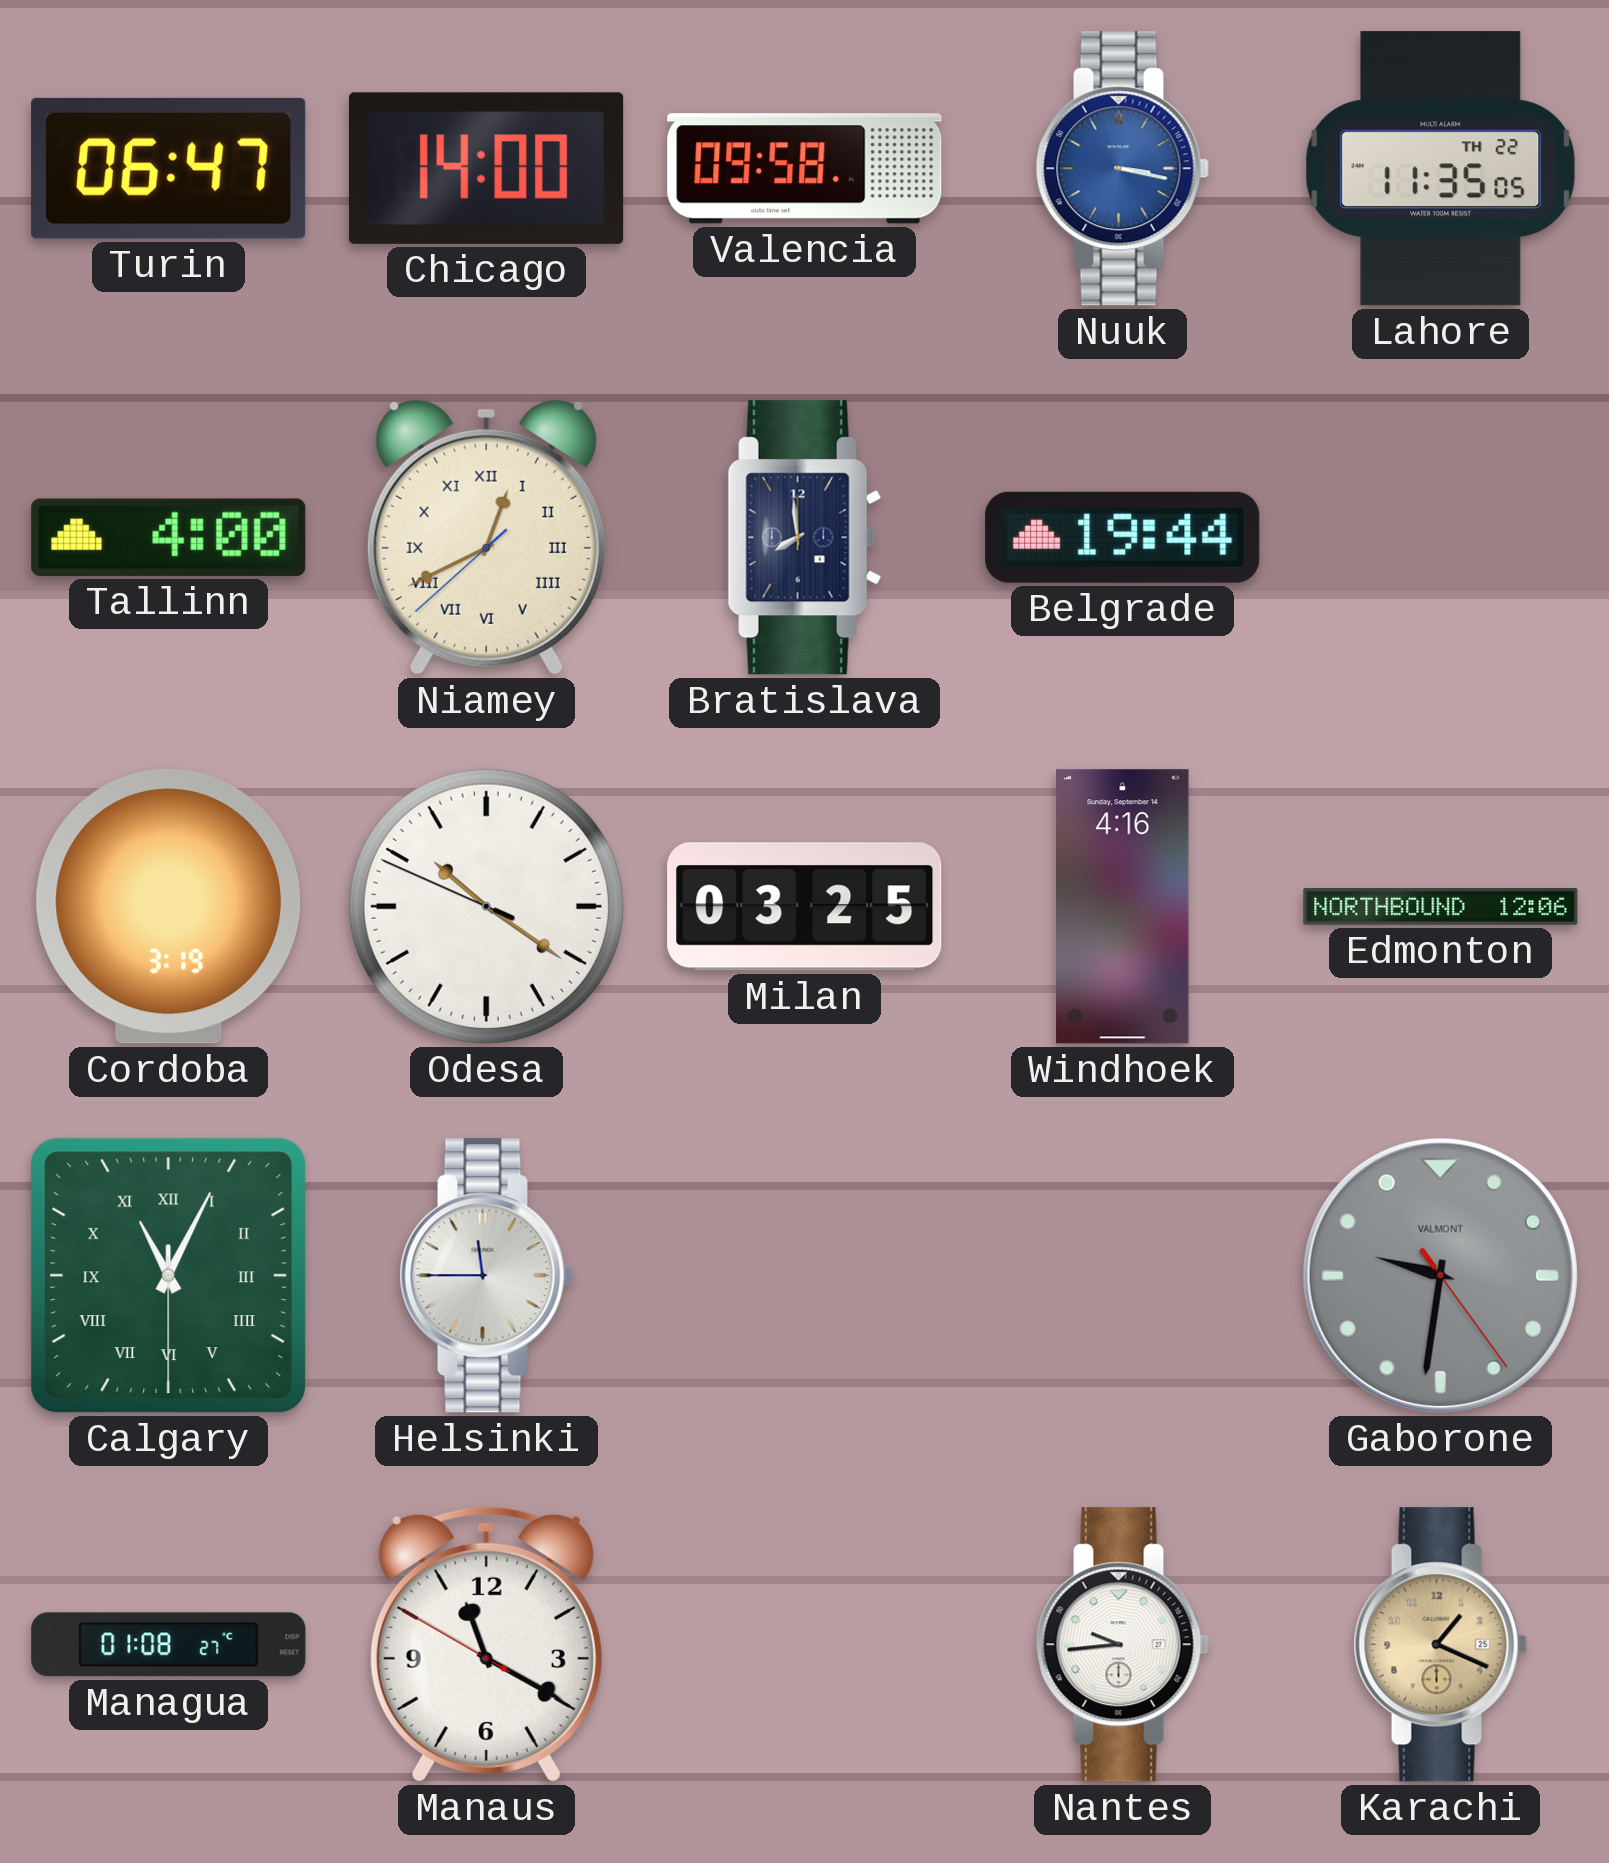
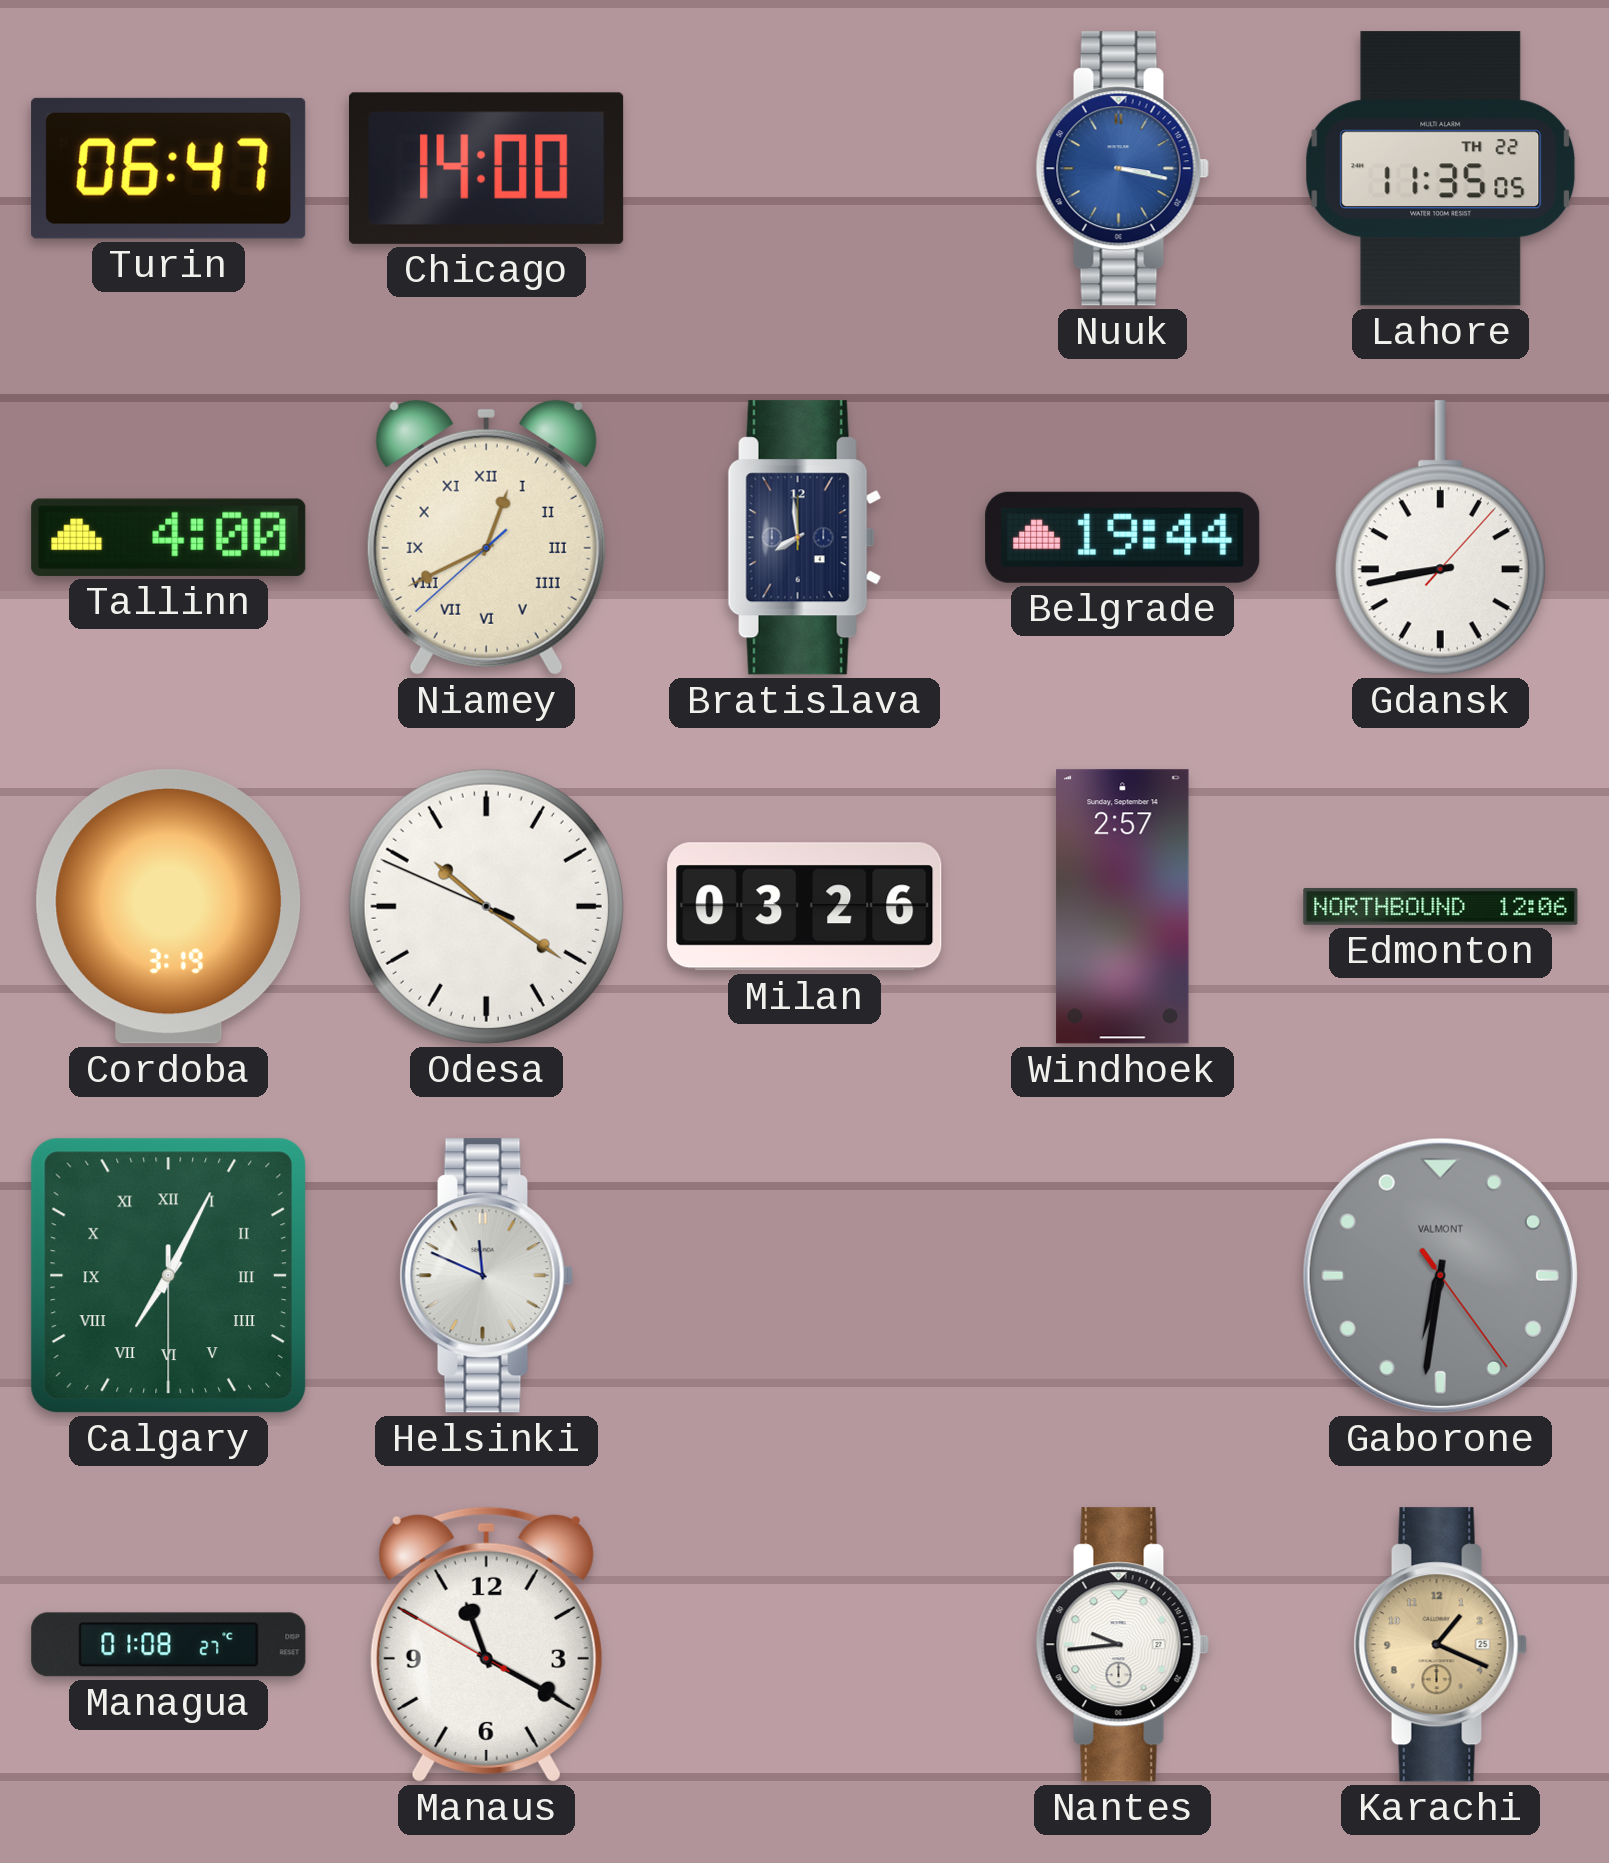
Valencia: 09:58 -> none
Gdansk: none -> 8:43
Milan: 03:25 -> 03:26
Windhoek: 4:16 -> 2:57
Calgary: 11:04 -> 7:04
Helsinki: 11:45 -> 11:49
Gaborone: 9:31 -> 6:31
